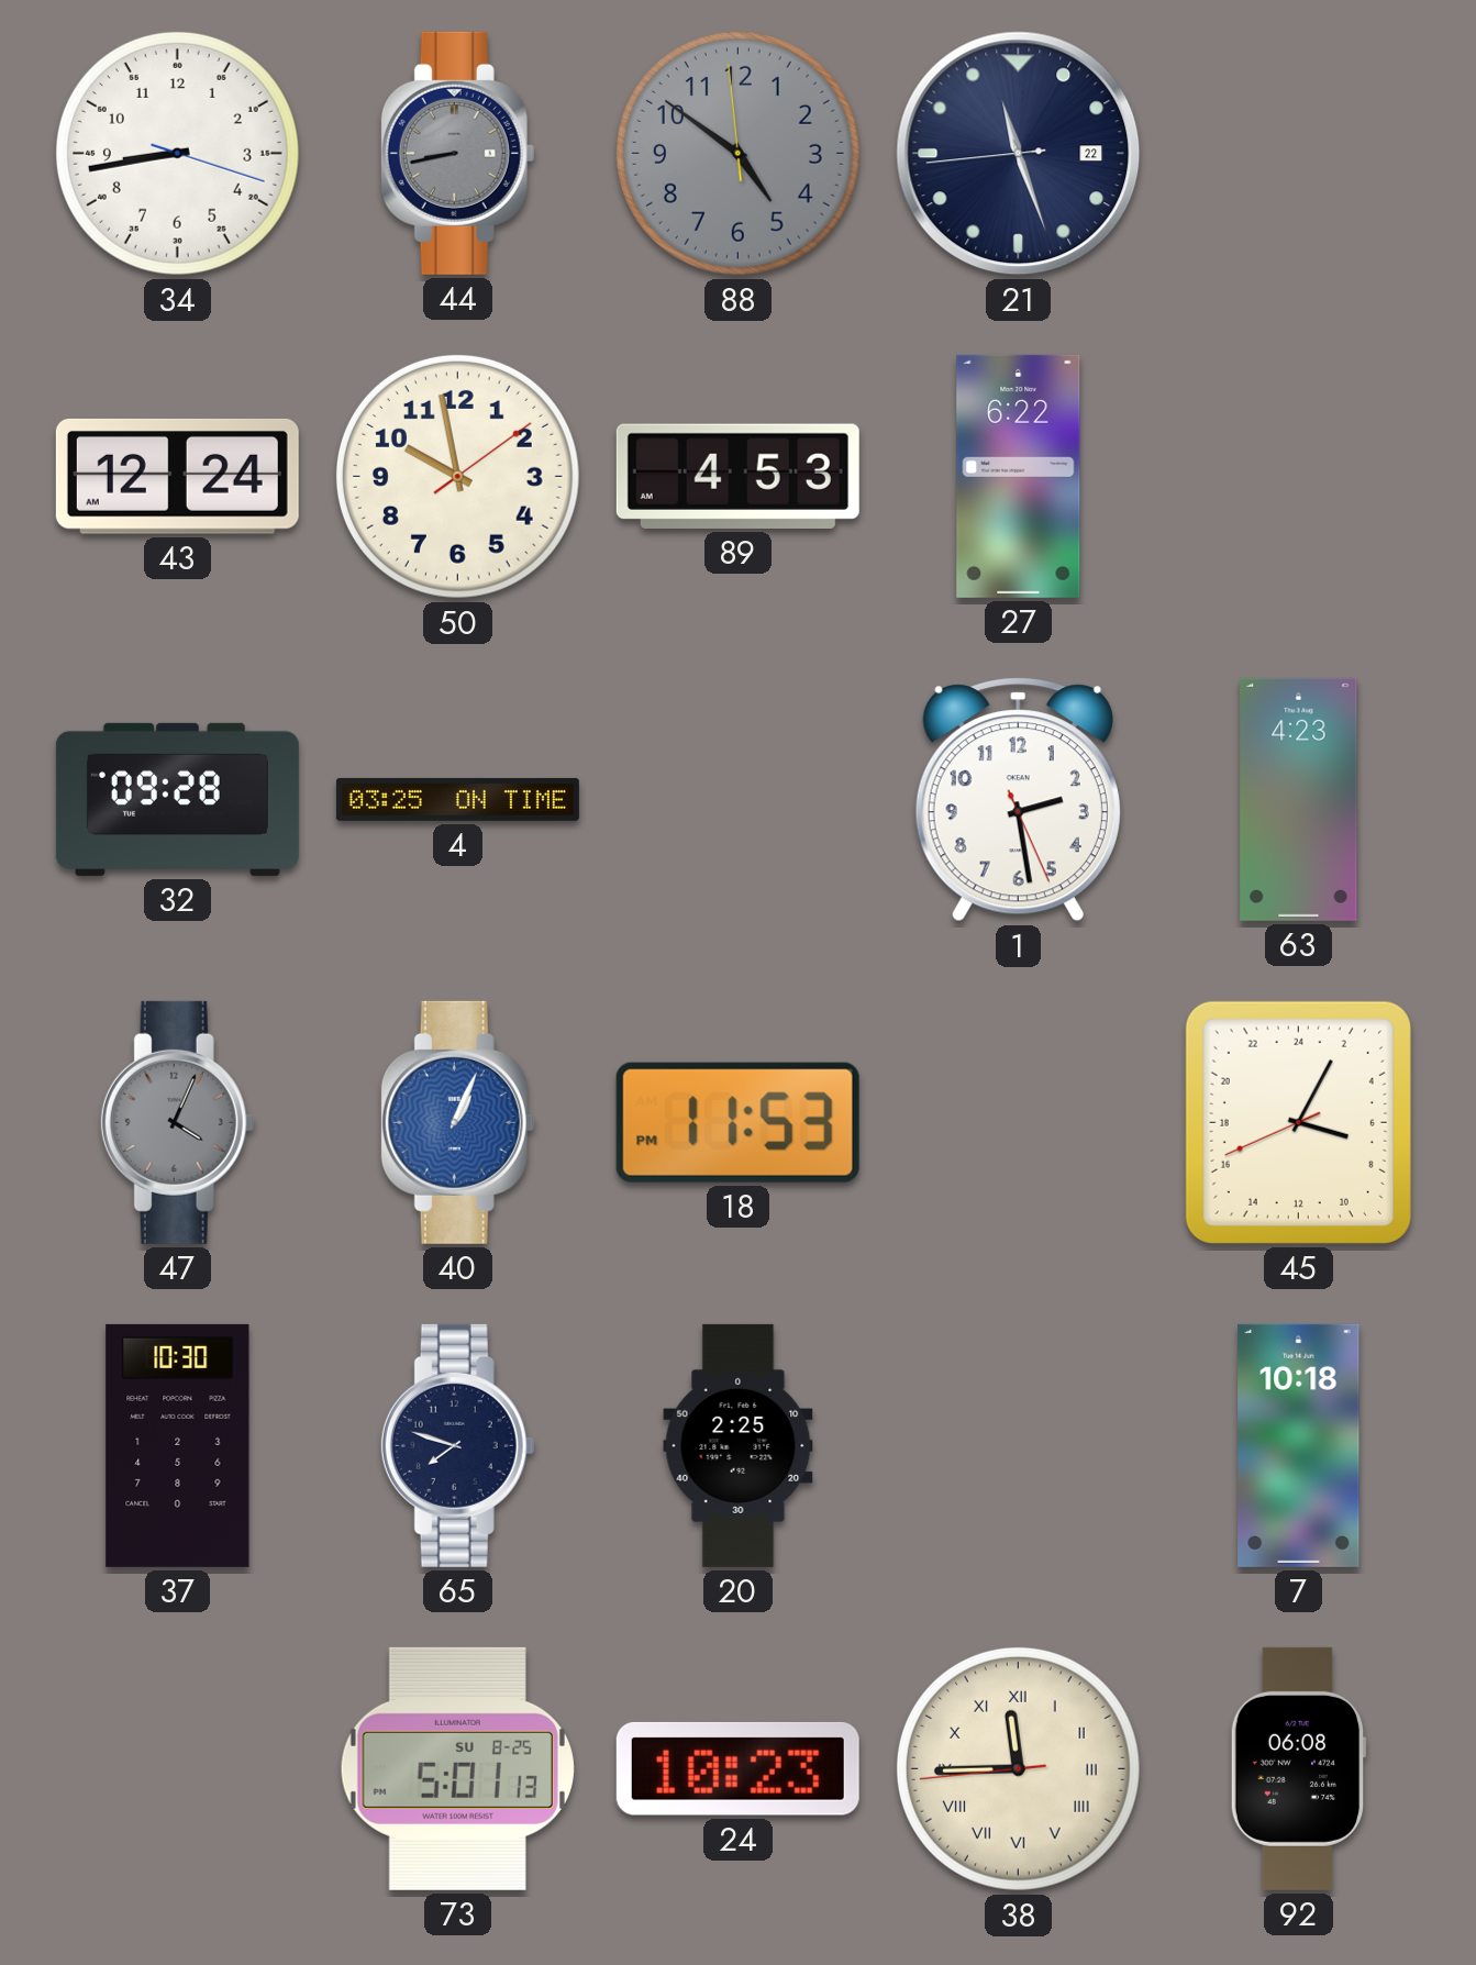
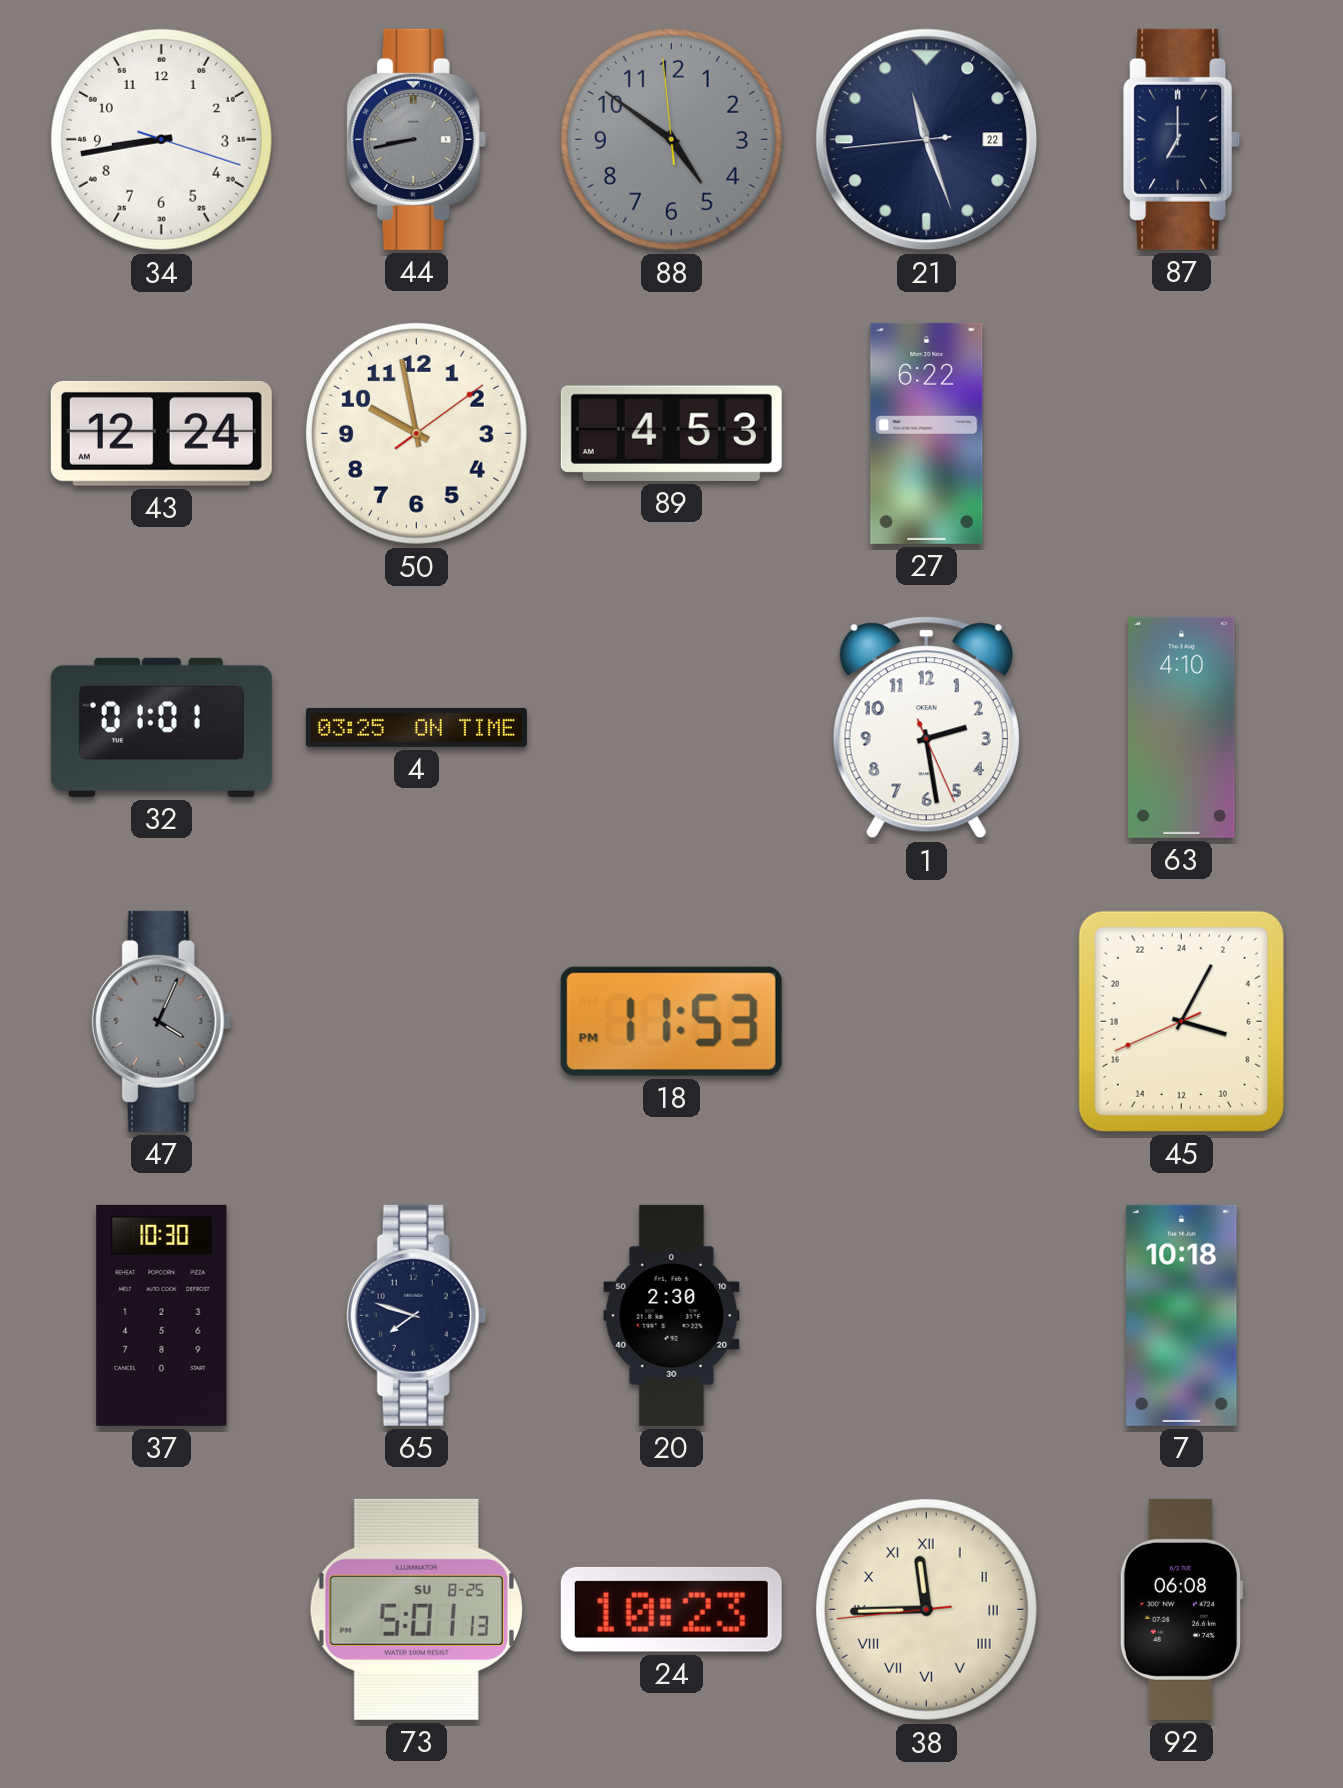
87: none -> 7:00
32: 09:28 -> 01:01
63: 4:23 -> 4:10
40: 1:04 -> none
20: 2:25 -> 2:30
